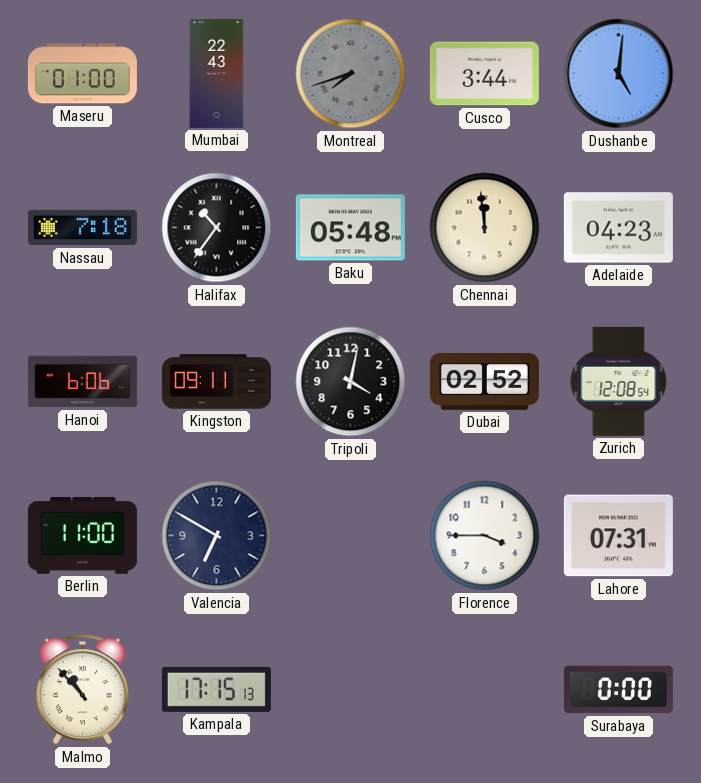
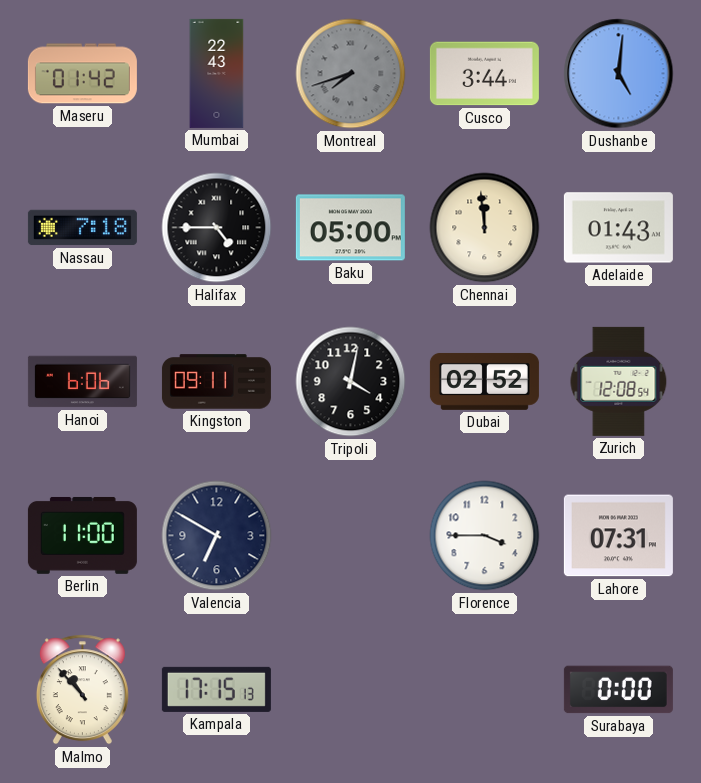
Maseru: 01:00 -> 01:42
Halifax: 10:36 -> 4:45
Baku: 05:48 -> 05:00
Adelaide: 04:23 -> 01:43
